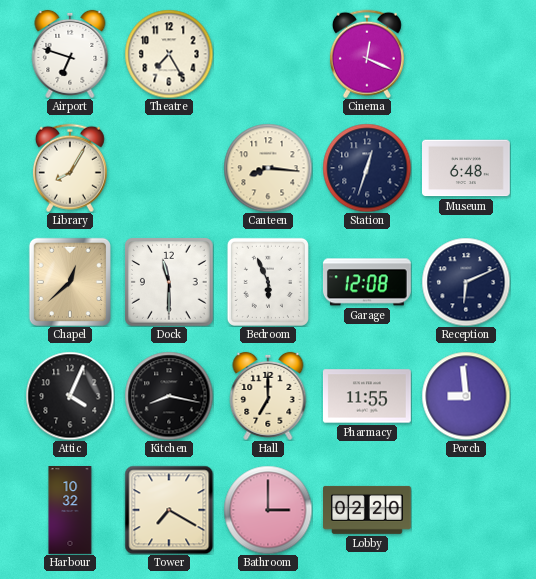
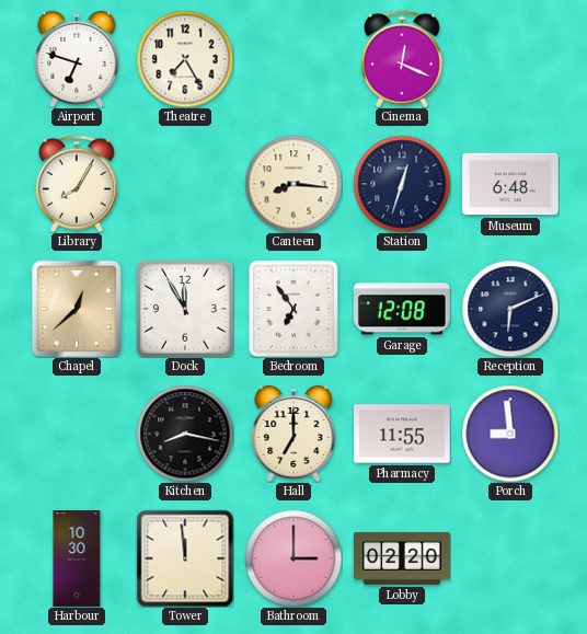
Dock: 11:30 -> 11:55
Bedroom: 5:56 -> 6:54
Attic: 4:04 -> none
Harbour: 10:32 -> 10:30
Tower: 7:20 -> 11:59
